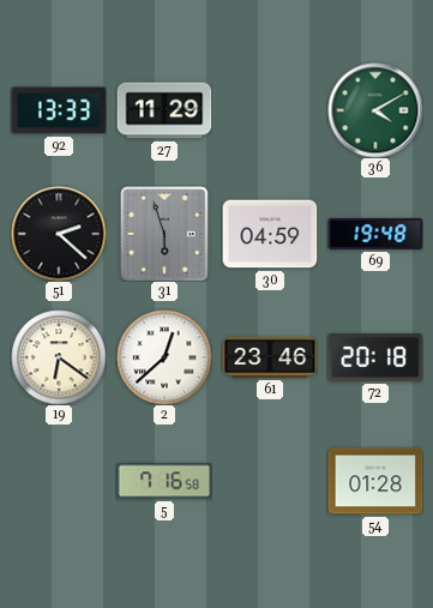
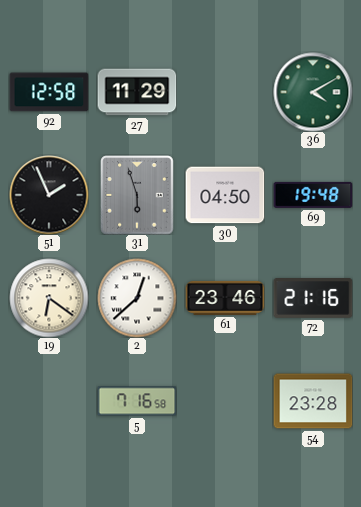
92: 13:33 -> 12:58
51: 2:22 -> 1:56
30: 04:59 -> 04:50
72: 20:18 -> 21:16
54: 01:28 -> 23:28
